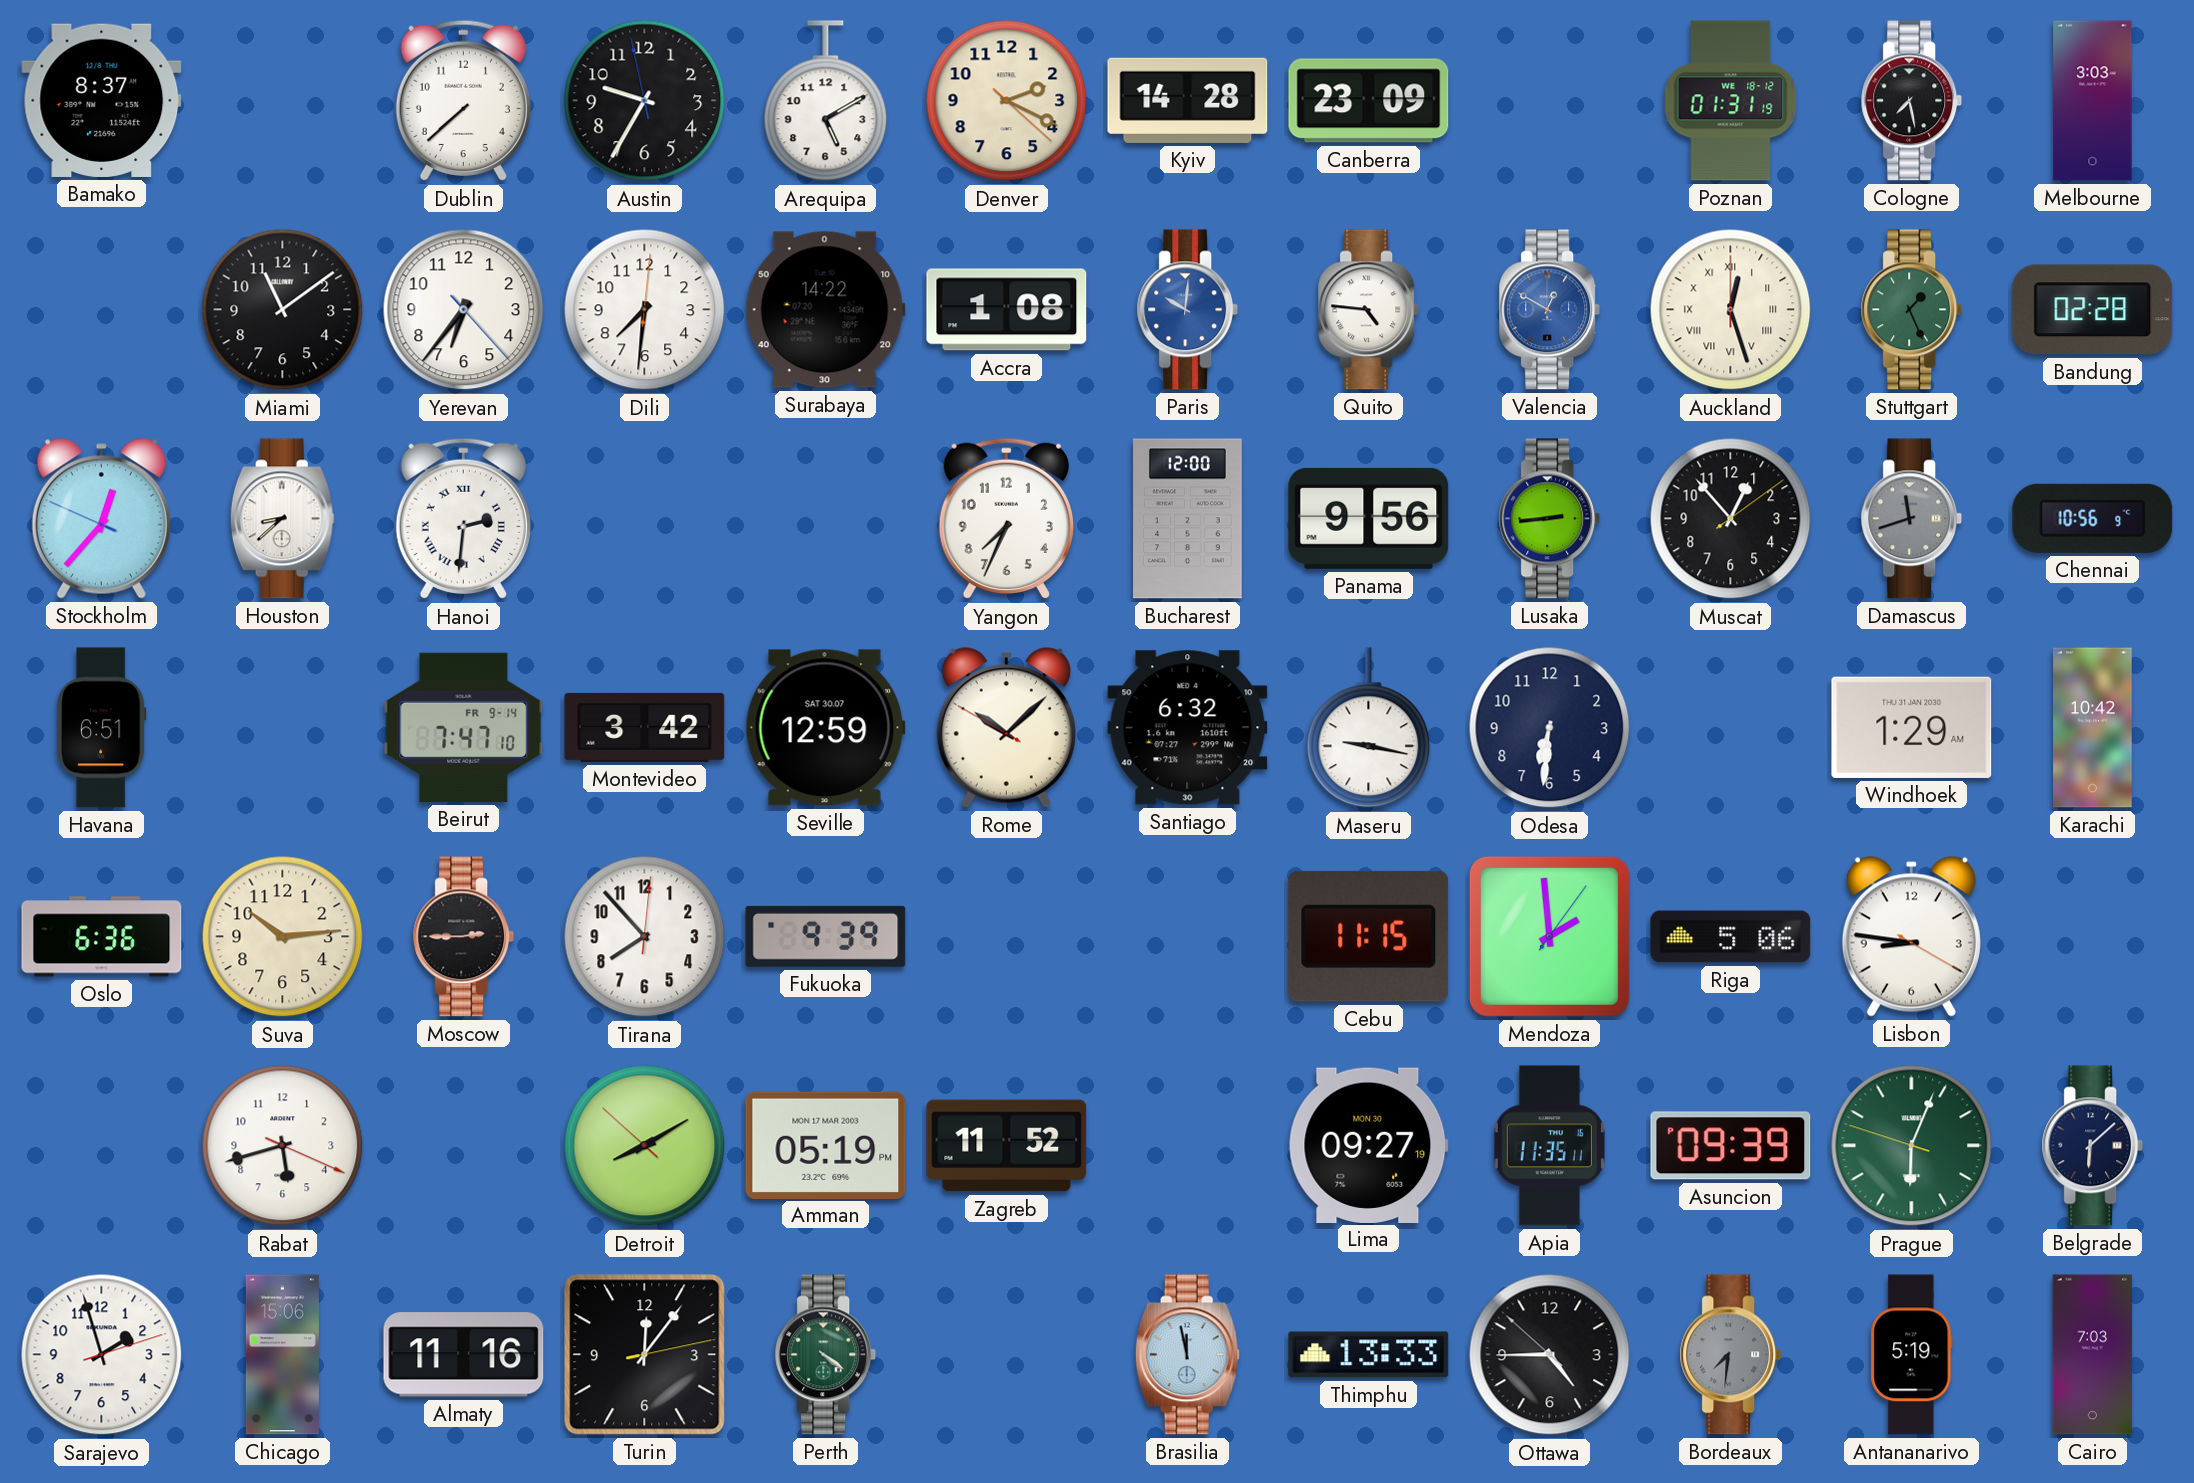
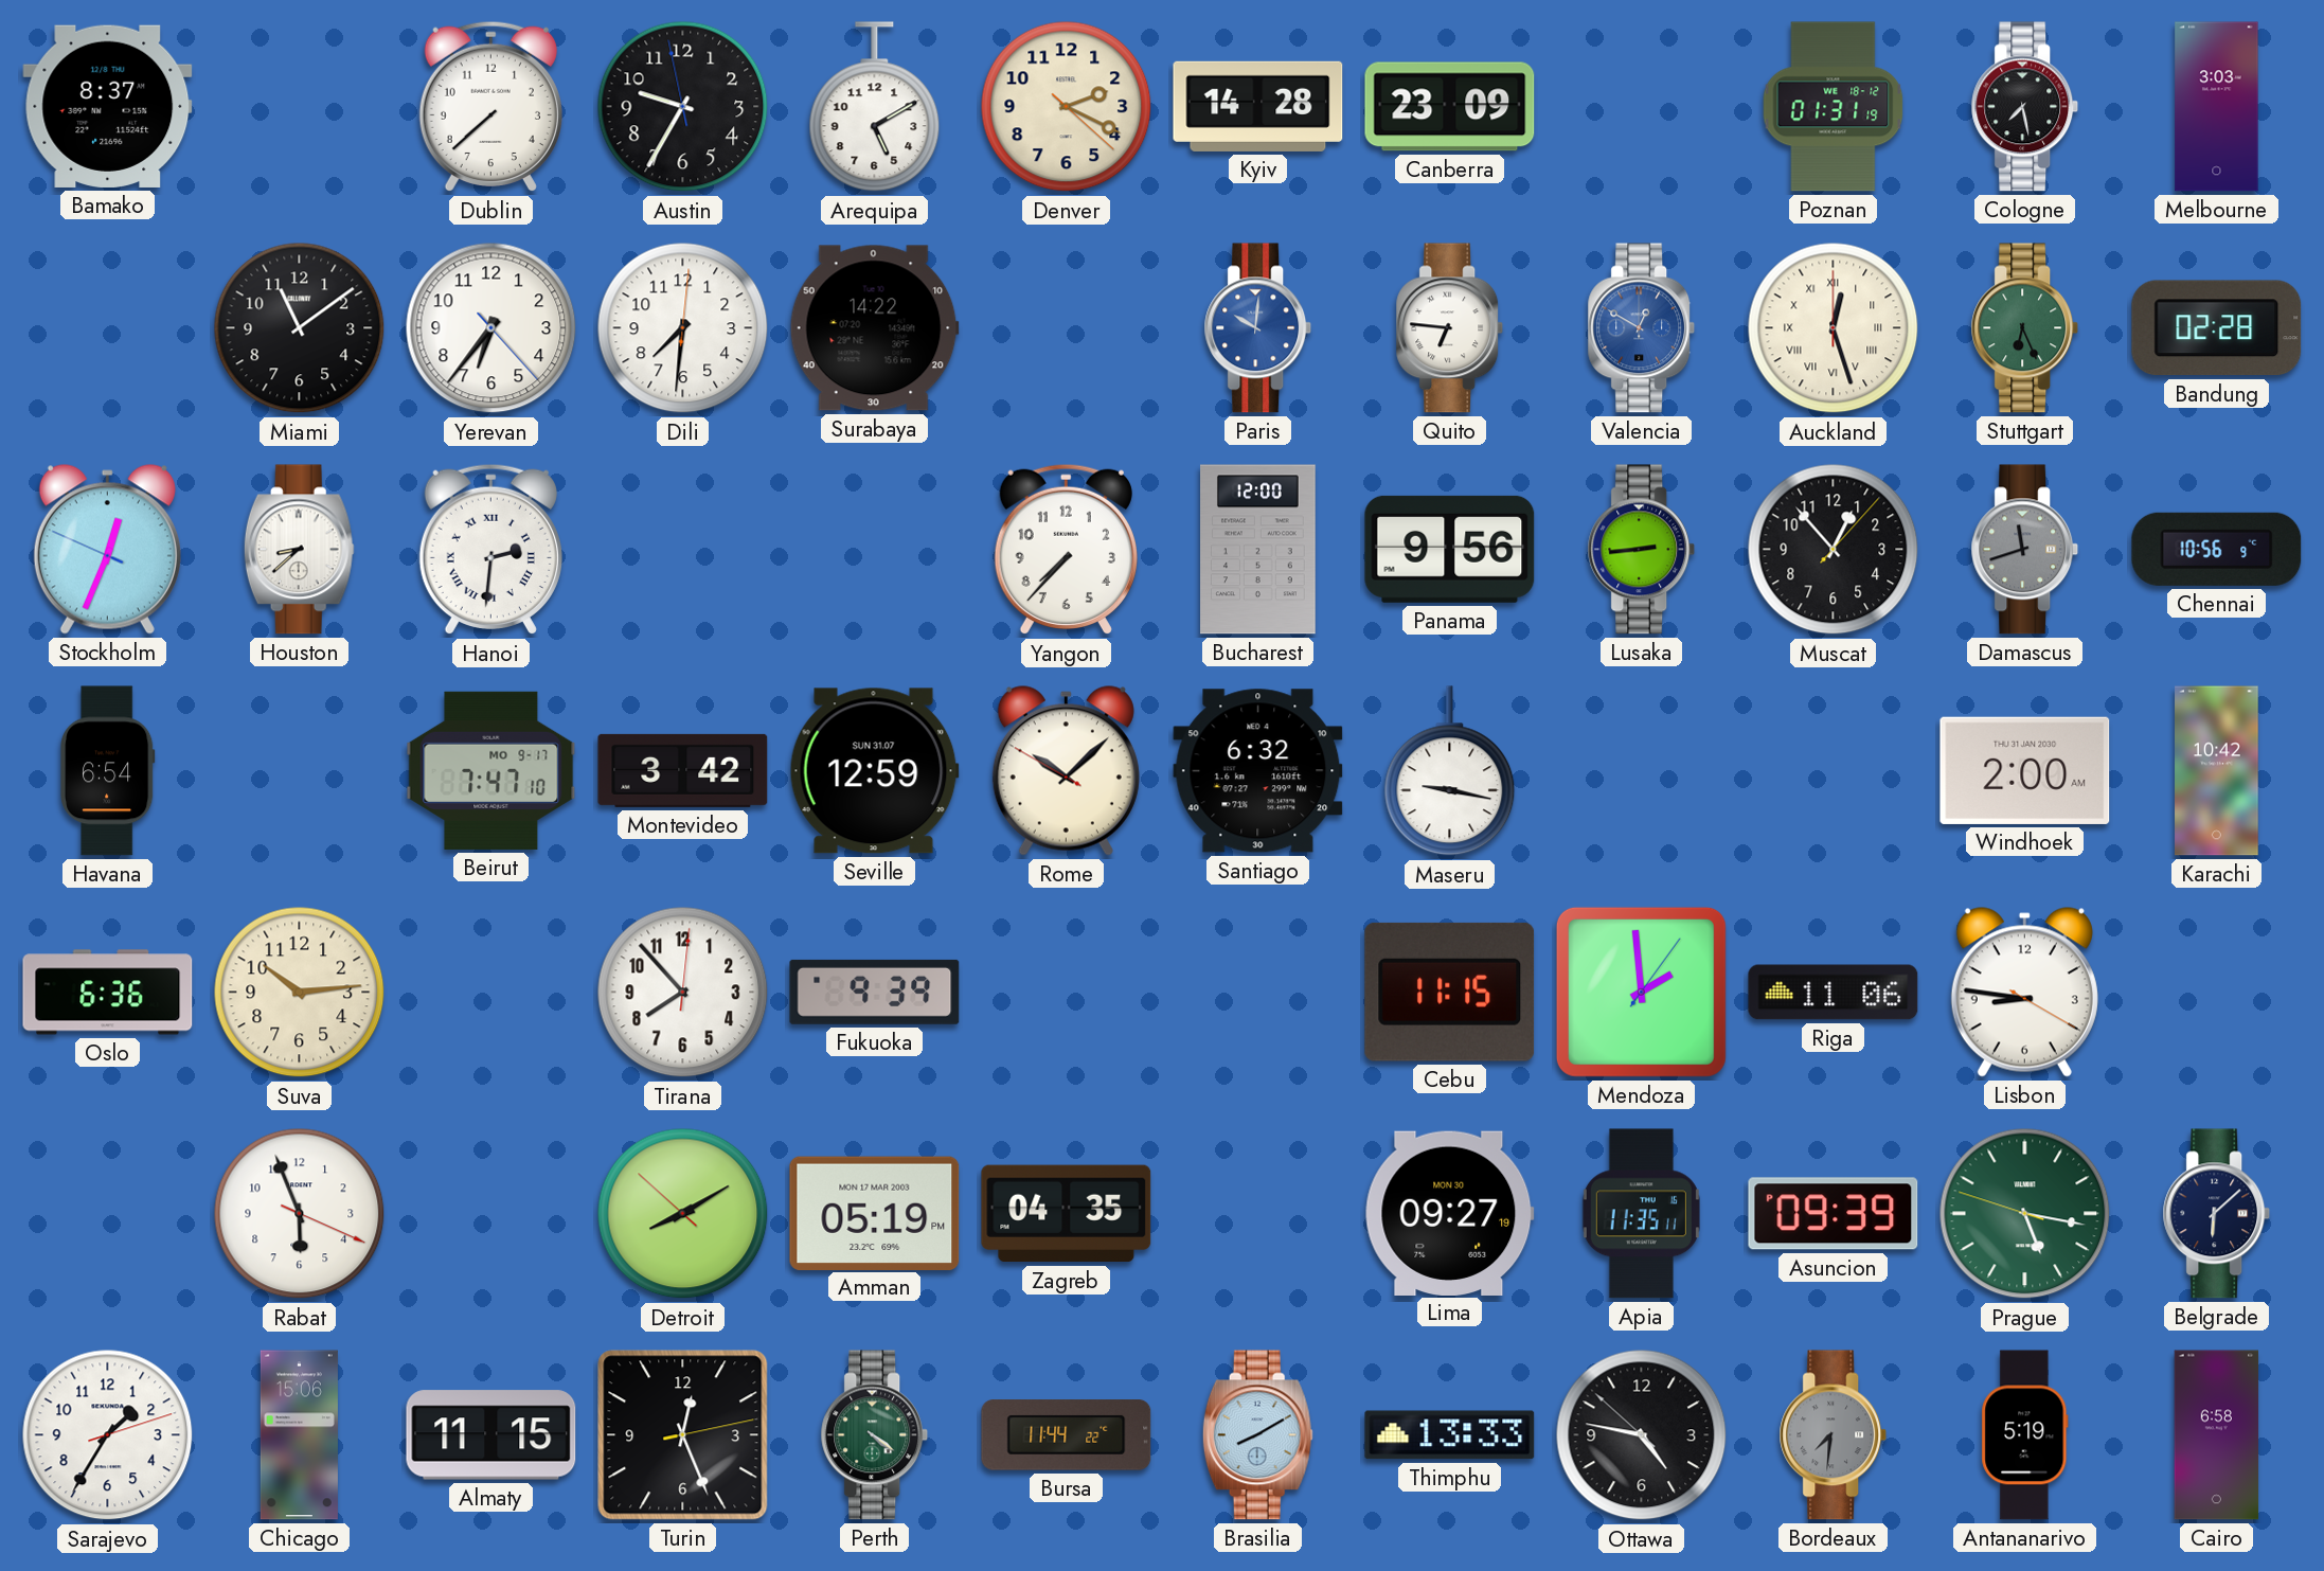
Accra: 1:08 -> none
Quito: 4:46 -> 6:46
Stuttgart: 1:26 -> 6:26
Stockholm: 12:36 -> 12:33
Yangon: 7:34 -> 7:37
Muscat: 12:53:09 -> 12:53:07
Havana: 6:51 -> 6:54
Beirut date: FR 9-14 -> MO 9-17
Seville date: SAT 30.07 -> SUN 31.07
Odesa: 6:31 -> none
Windhoek: 1:29 -> 2:00
Moscow: 2:45 -> none
Riga: 5:06 -> 11:06
Rabat: 5:42 -> 5:56
Zagreb: 11:52 -> 04:35
Prague: 6:03 -> 5:16
Sarajevo: 1:57 -> 1:35
Almaty: 11:16 -> 11:15
Turin: 12:06 -> 12:26
Bursa: none -> 11:44
Brasilia: 11:58 -> 8:10
Ottawa: 4:44 -> 4:46
Cairo: 7:03 -> 6:58
